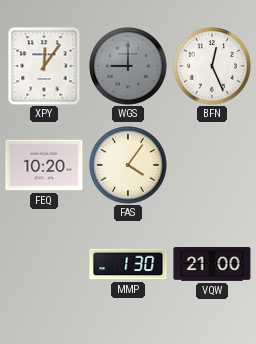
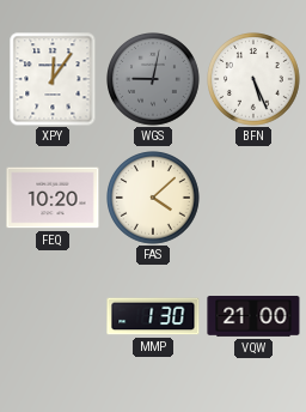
WGS: 9:00 -> 9:02
BFN: 12:26 -> 5:26
FAS: 4:06 -> 4:08
